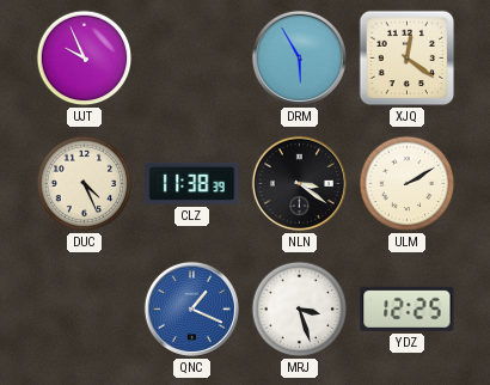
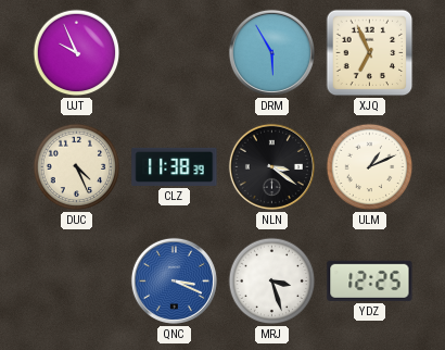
XJQ: 12:21 -> 6:56
ULM: 2:10 -> 1:11
QNC: 1:19 -> 3:19
